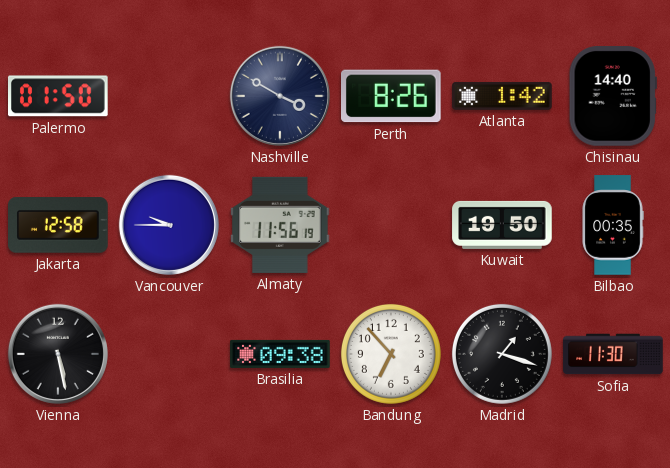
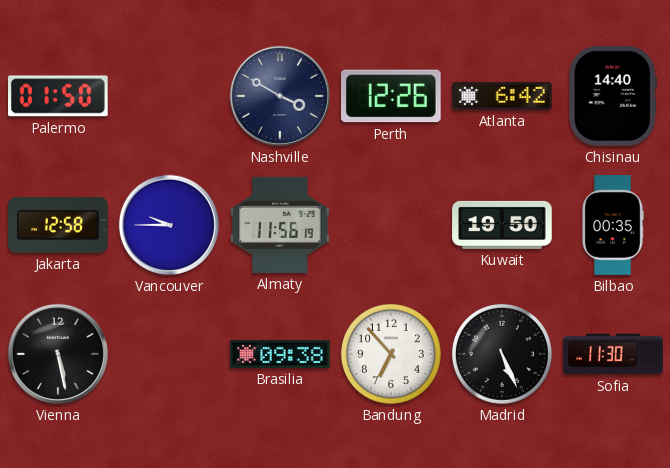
Perth: 8:26 -> 12:26
Atlanta: 1:42 -> 6:42
Madrid: 1:18 -> 5:26
